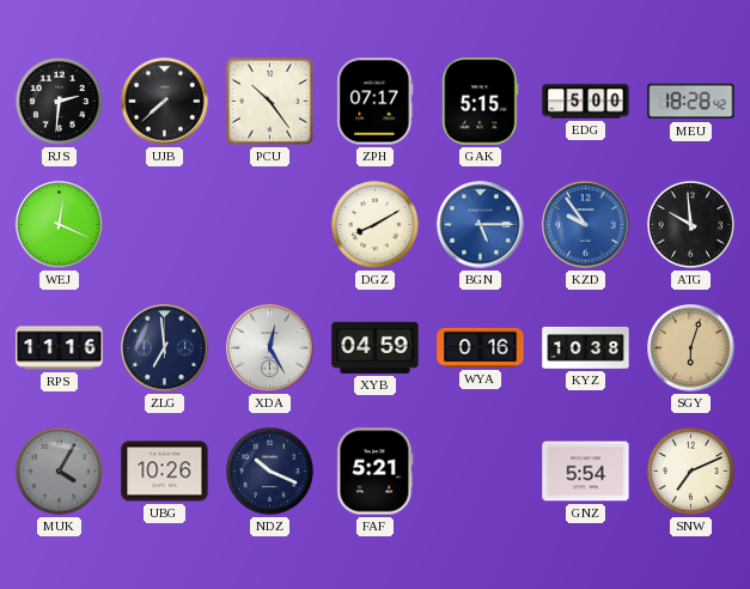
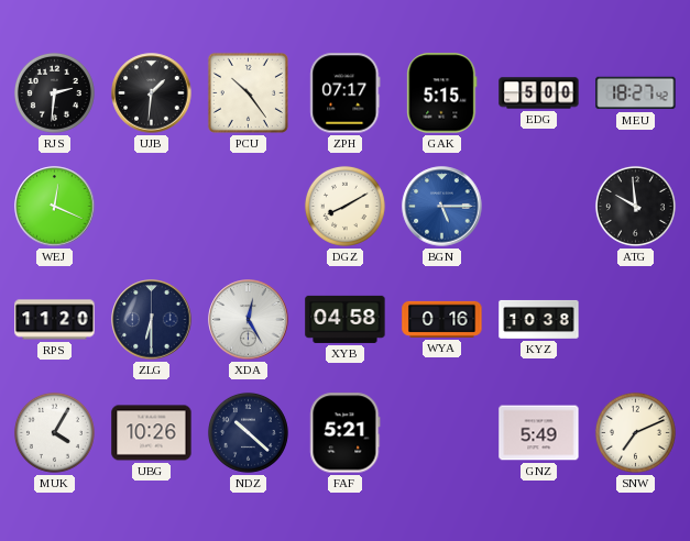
UJB: 7:38 -> 1:31
MEU: 18:28 -> 18:27
KZD: 9:54 -> none
RPS: 11:16 -> 11:20
ZLG: 6:59 -> 6:30
XYB: 04:59 -> 04:58
SGY: 6:03 -> none
MUK dial: grey -> white
NDZ: 10:19 -> 10:22
GNZ: 5:54 -> 5:49
